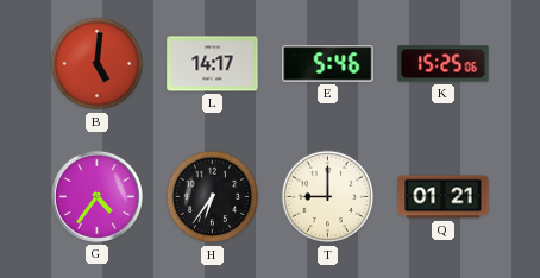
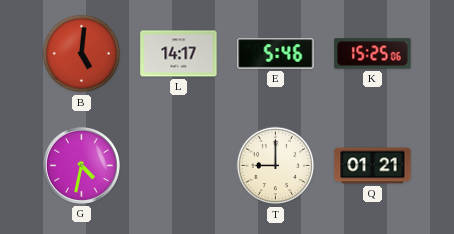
G: 4:36 -> 4:32
H: 6:36 -> none
